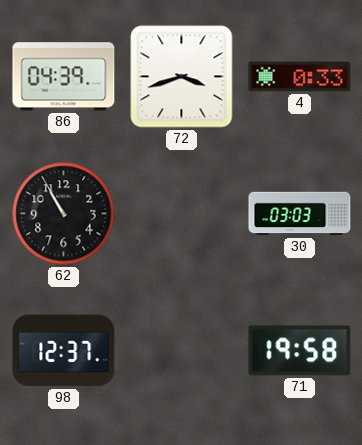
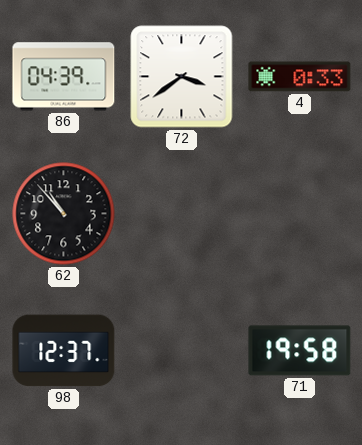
72: 3:42 -> 3:39
62: 10:55 -> 10:53
30: 03:03 -> none
